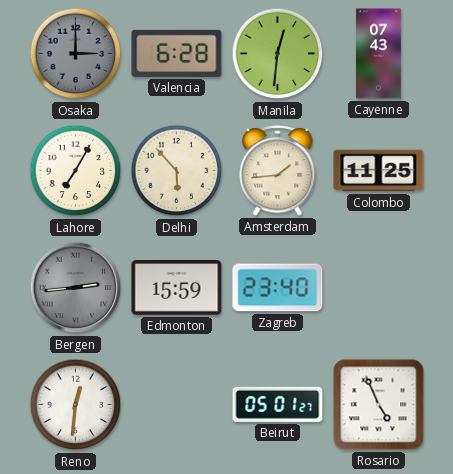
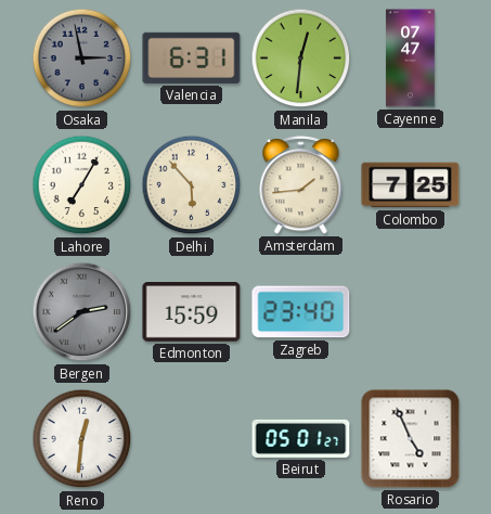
Osaka: 3:00 -> 2:58
Valencia: 6:28 -> 6:31
Cayenne: 07:43 -> 07:47
Colombo: 11:25 -> 7:25
Bergen: 2:44 -> 2:39
